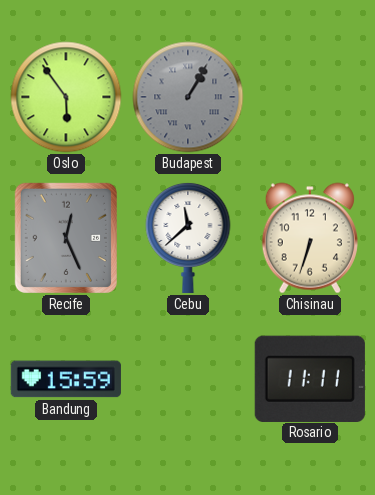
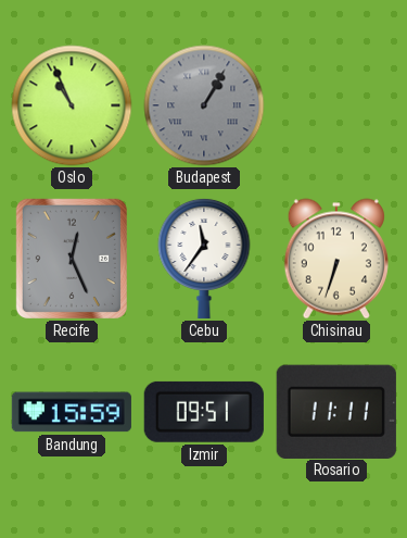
Oslo: 5:54 -> 10:56
Cebu: 11:38 -> 11:36
Izmir: none -> 09:51
